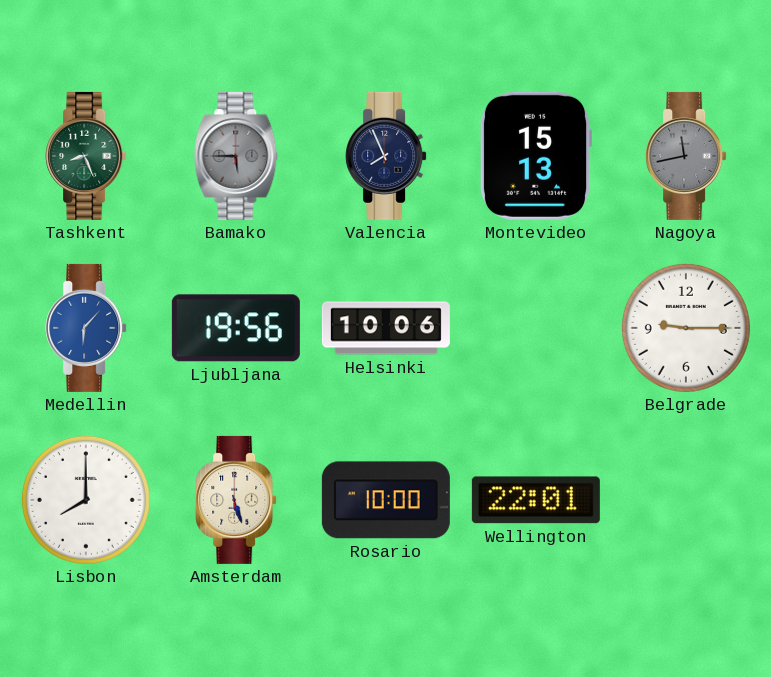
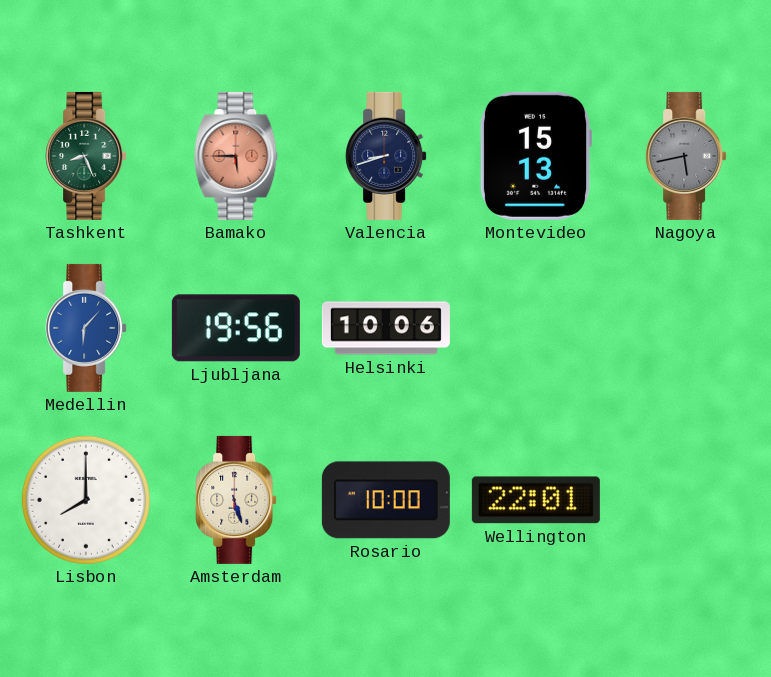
Bamako dial: grey -> salmon
Valencia: 7:56 -> 8:42
Nagoya: 11:43 -> 5:43
Belgrade: 9:15 -> none
